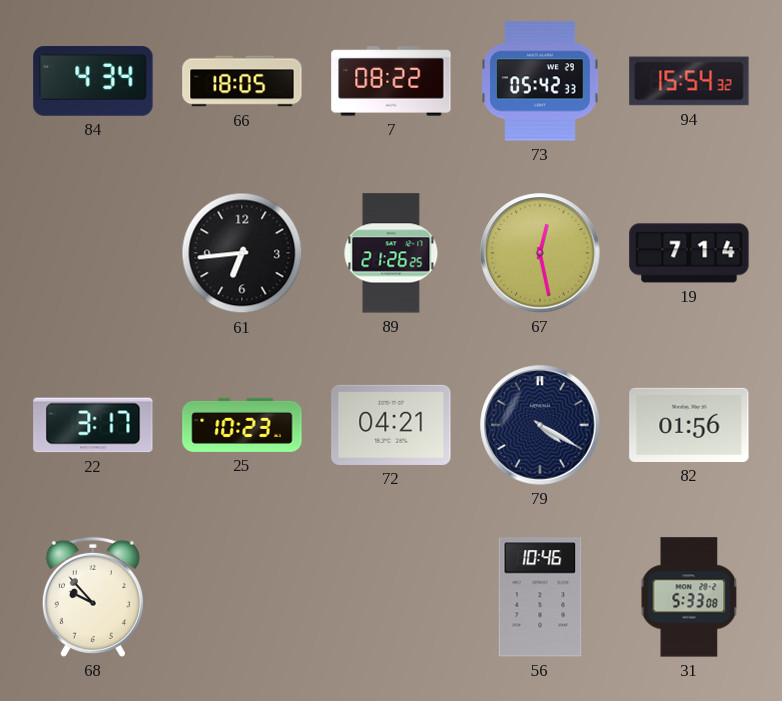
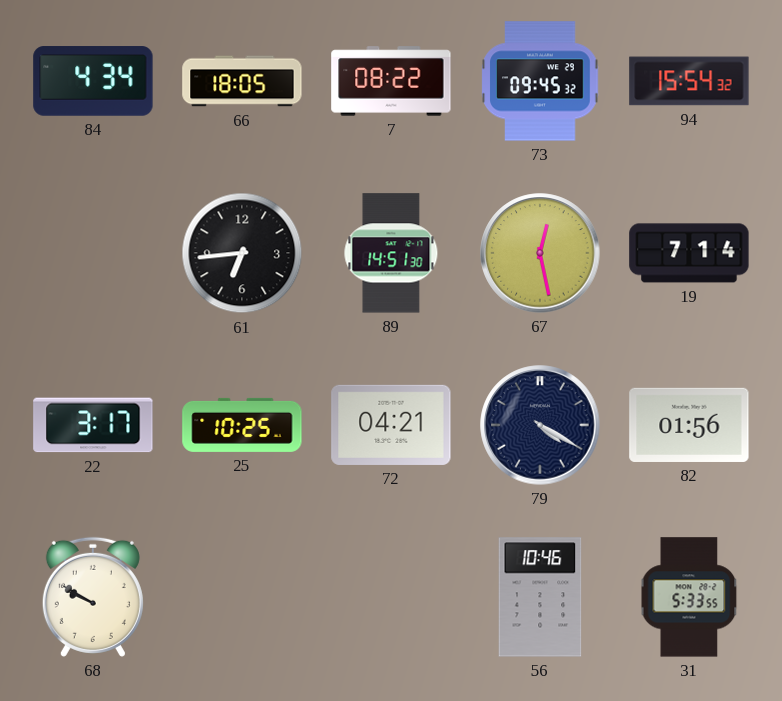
73: 05:42 -> 09:45
89: 21:26 -> 14:51
25: 10:23 -> 10:25
68: 9:53 -> 9:50
31: 5:33:08 -> 5:33:55
